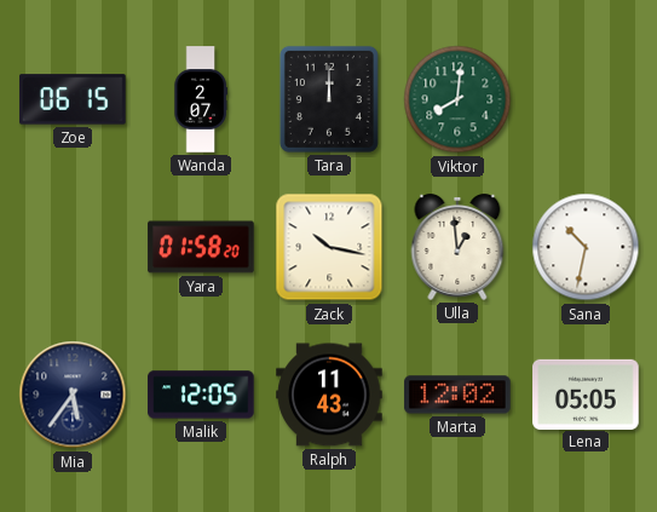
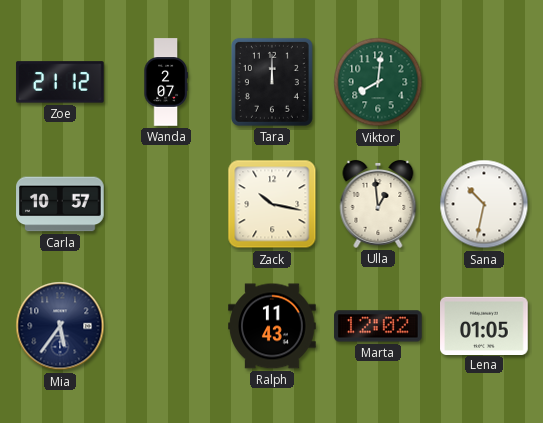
Zoe: 06:15 -> 21:12
Carla: none -> 10:57
Yara: 01:58 -> none
Malik: 12:05 -> none
Lena: 05:05 -> 01:05
